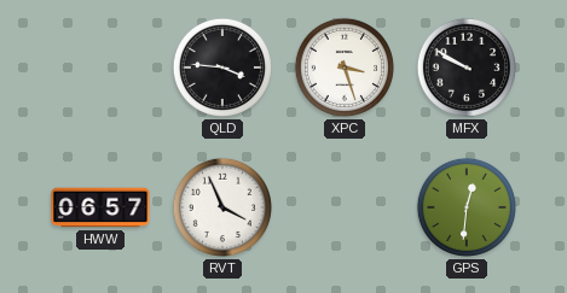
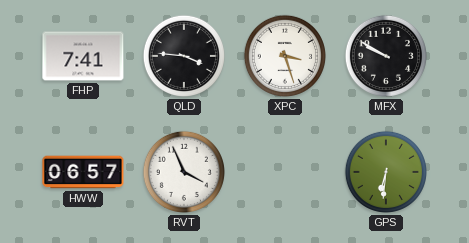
FHP: none -> 7:41
GPS: 12:31 -> 6:31
